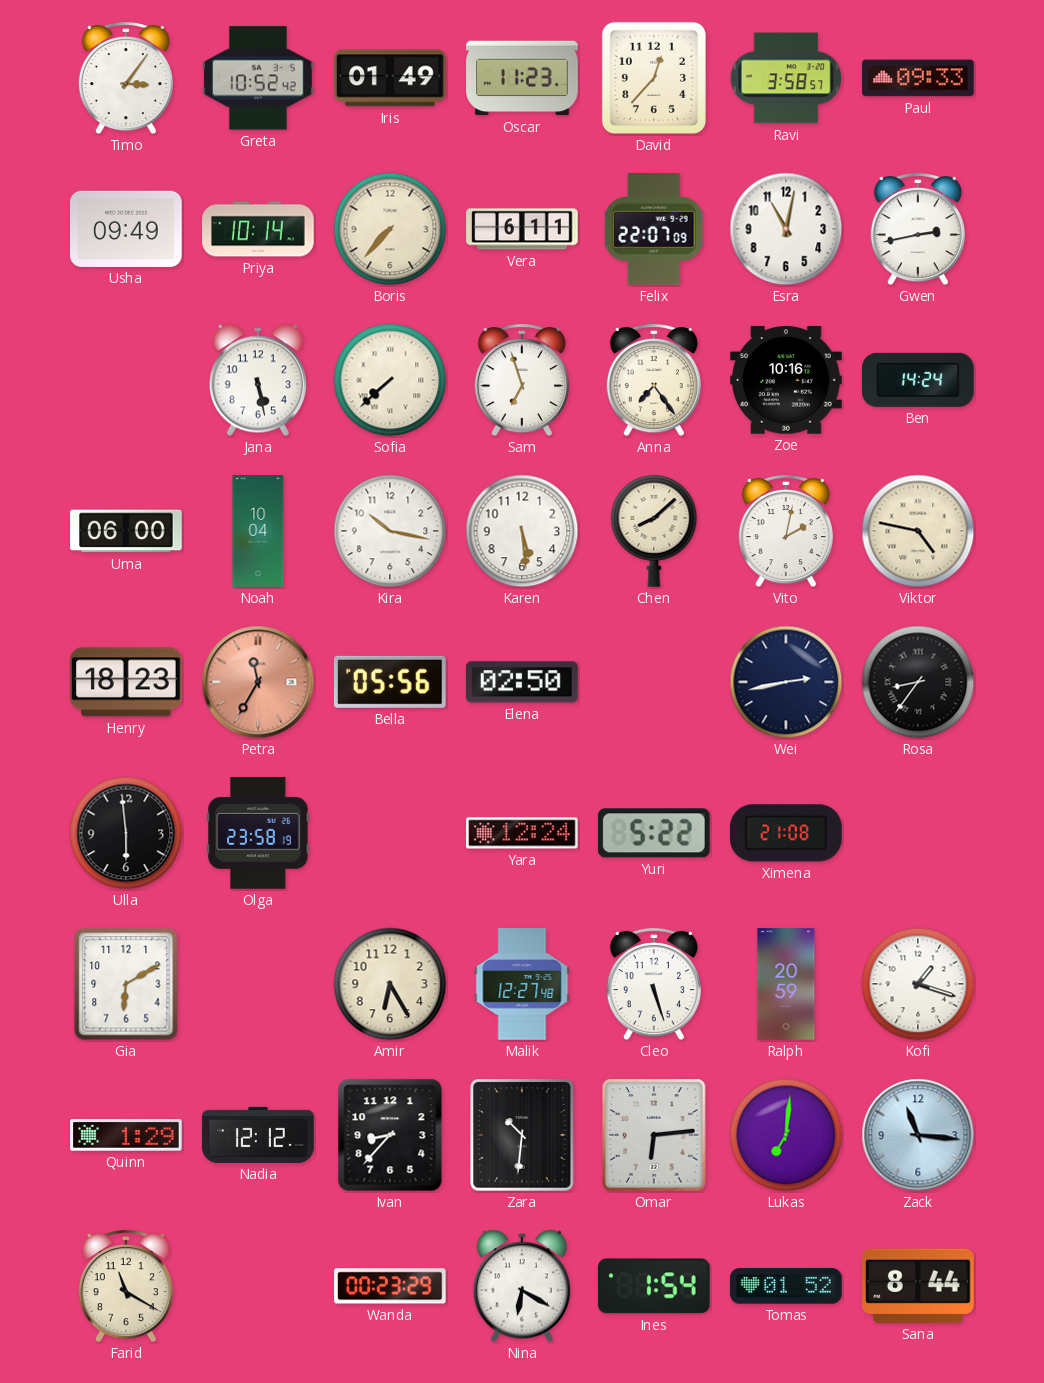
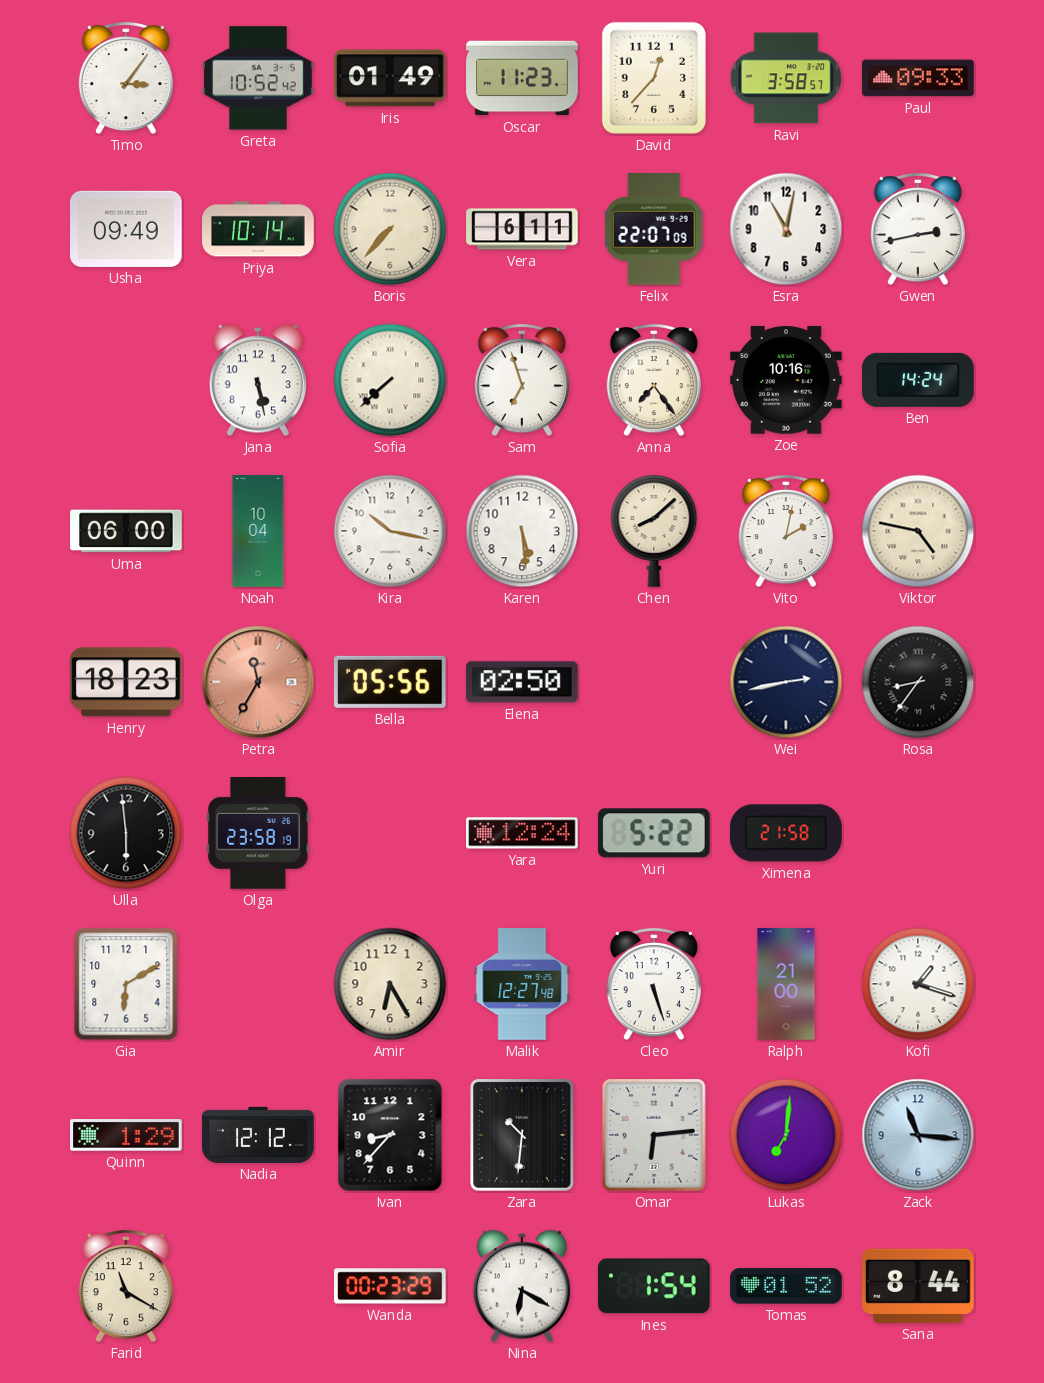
Ximena: 21:08 -> 21:58
Ralph: 20:59 -> 21:00
